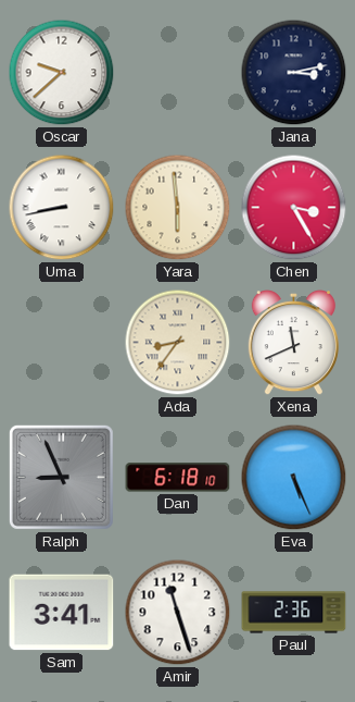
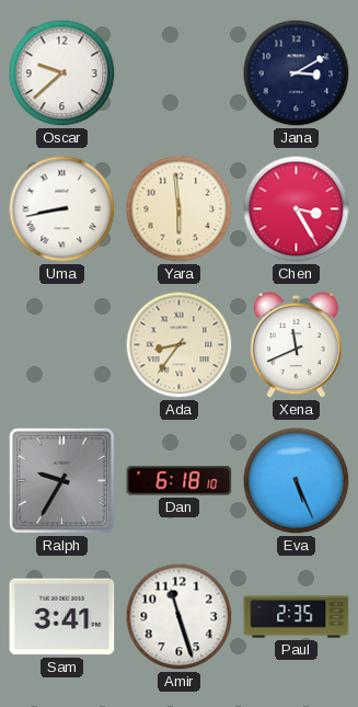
Jana: 3:13 -> 3:10
Ralph: 8:56 -> 9:35
Paul: 2:36 -> 2:35
